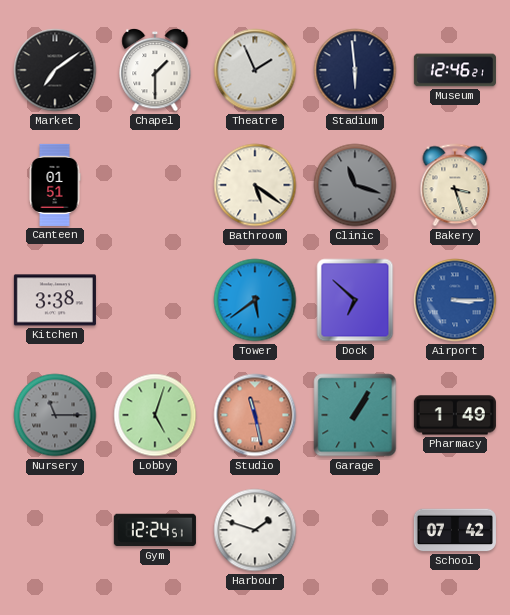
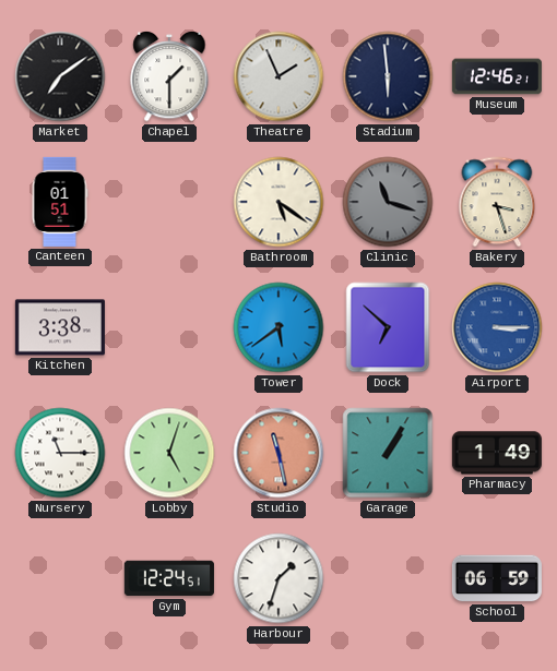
Nursery dial: grey -> white
Harbour: 1:48 -> 1:33
School: 07:42 -> 06:59
